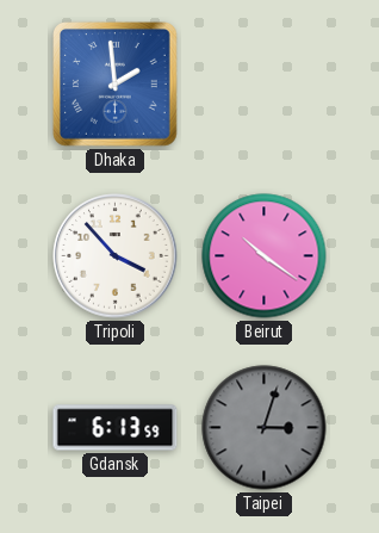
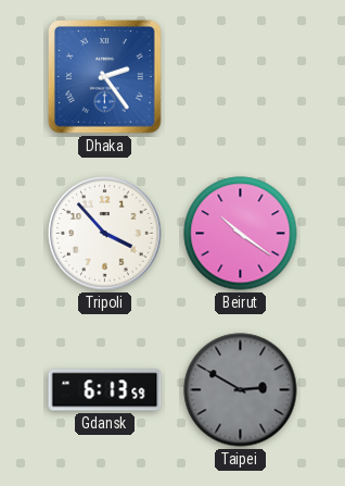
Dhaka: 1:59 -> 2:24
Taipei: 3:03 -> 2:50
